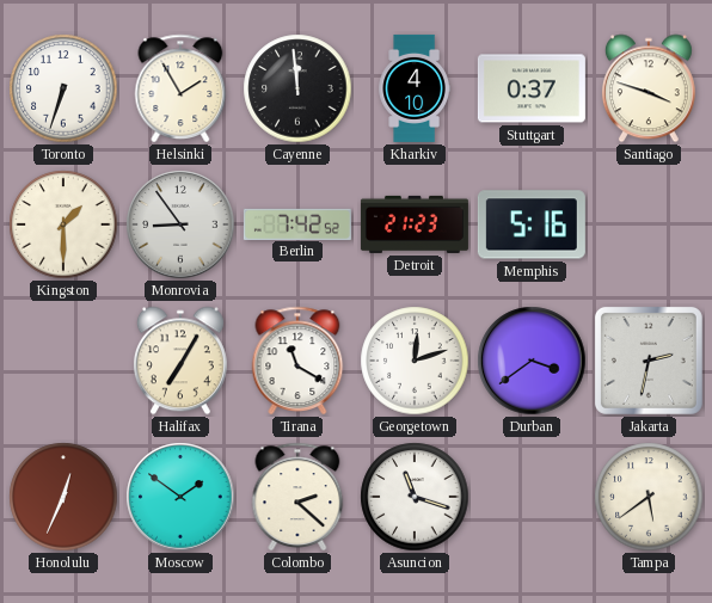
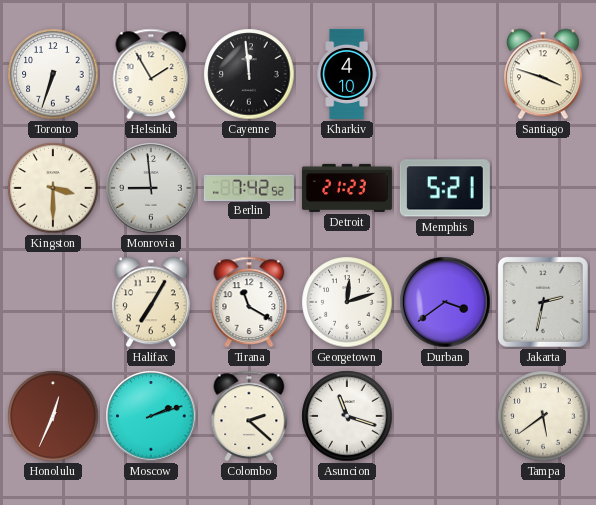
Stuttgart: 0:37 -> none
Kingston: 1:30 -> 3:30
Monrovia: 8:54 -> 8:59
Memphis: 5:16 -> 5:21
Moscow: 1:51 -> 2:12
